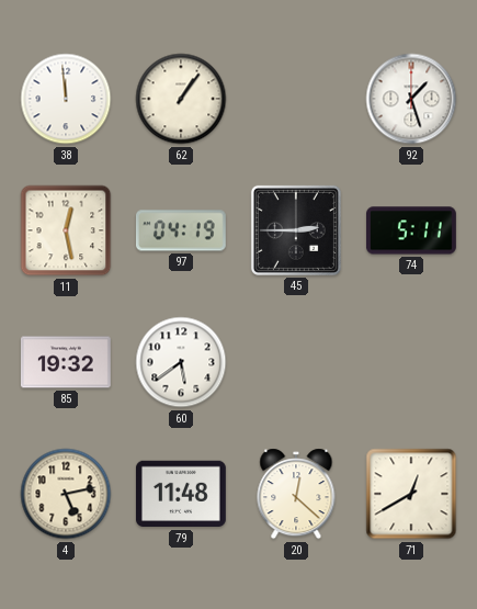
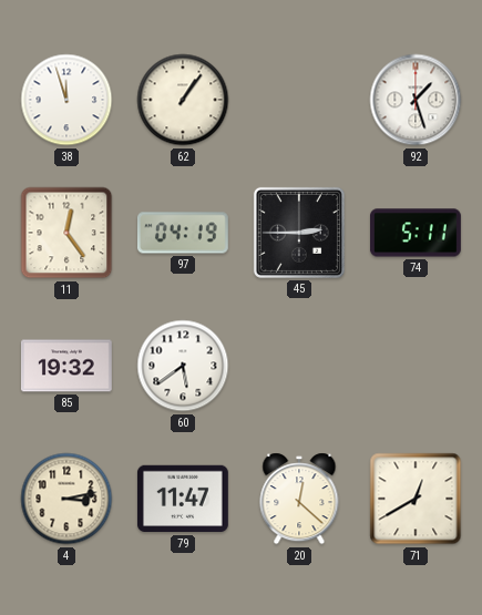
38: 11:59 -> 11:57
11: 12:28 -> 12:24
4: 5:13 -> 3:13
79: 11:48 -> 11:47
